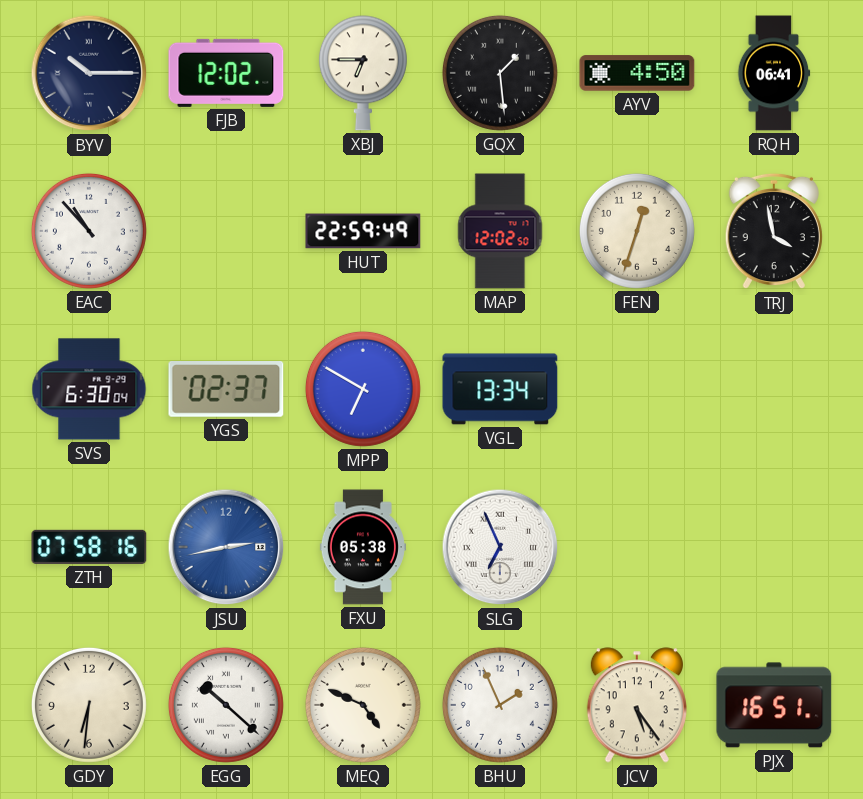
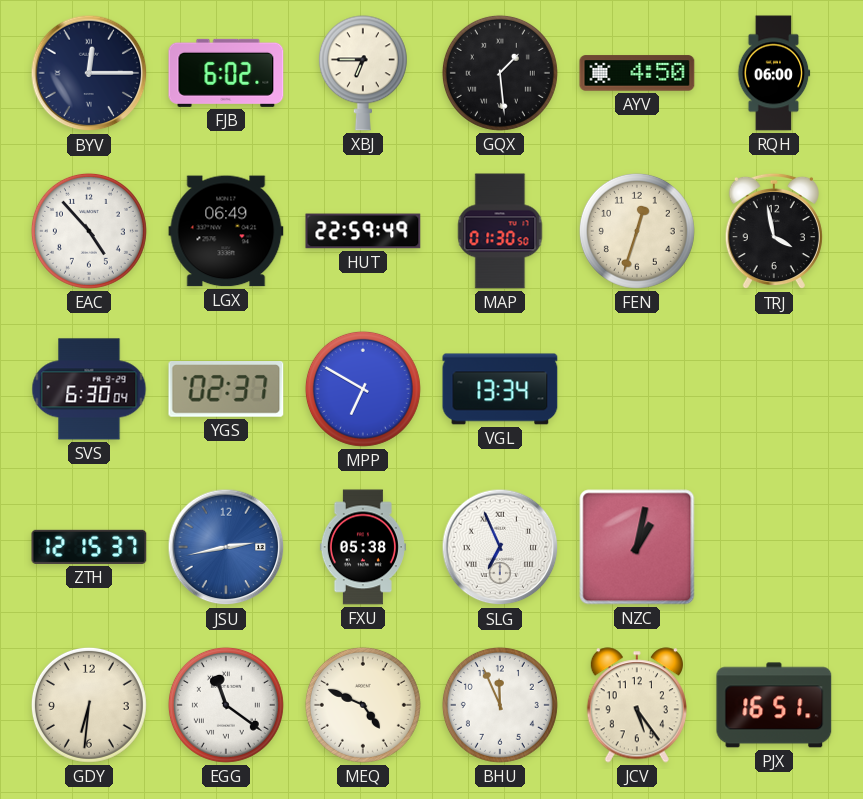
BYV: 10:15 -> 12:15
FJB: 12:02 -> 6:02
RQH: 06:41 -> 06:00
EAC: 10:53 -> 4:53
LGX: none -> 06:49
MAP: 12:02 -> 01:30
ZTH: 07:58 -> 12:15
NZC: none -> 1:02
EGG: 10:22 -> 11:21
BHU: 1:56 -> 11:56
